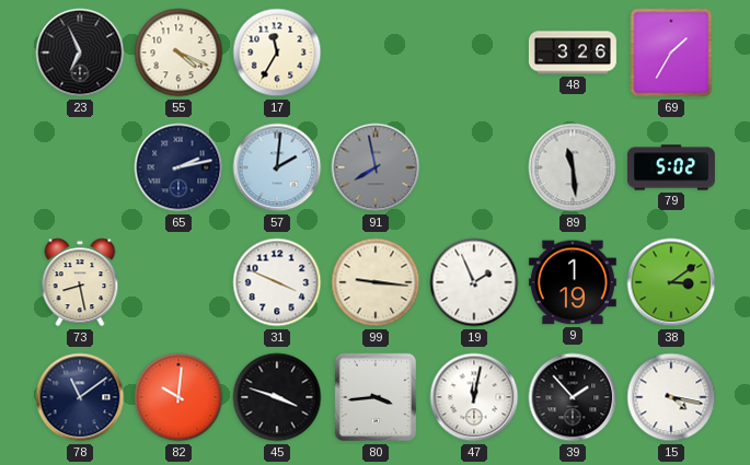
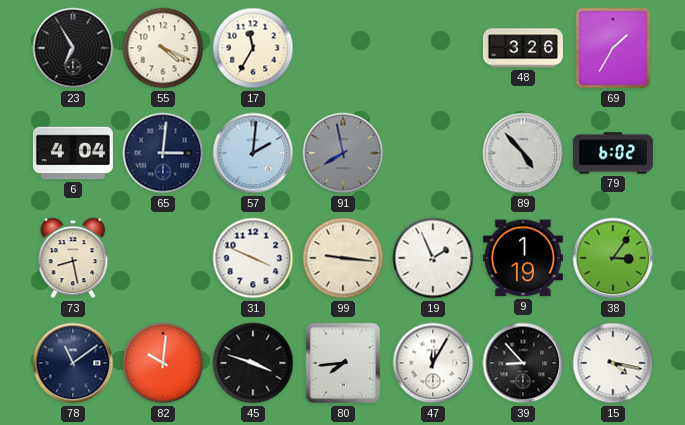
23: 6:56 -> 6:55
6: none -> 4:04
65: 2:13 -> 3:01
89: 11:29 -> 4:53
79: 5:02 -> 6:02
38: 3:09 -> 3:06
80: 3:44 -> 7:44
47: 12:02 -> 12:05
39: 1:53 -> 8:53
